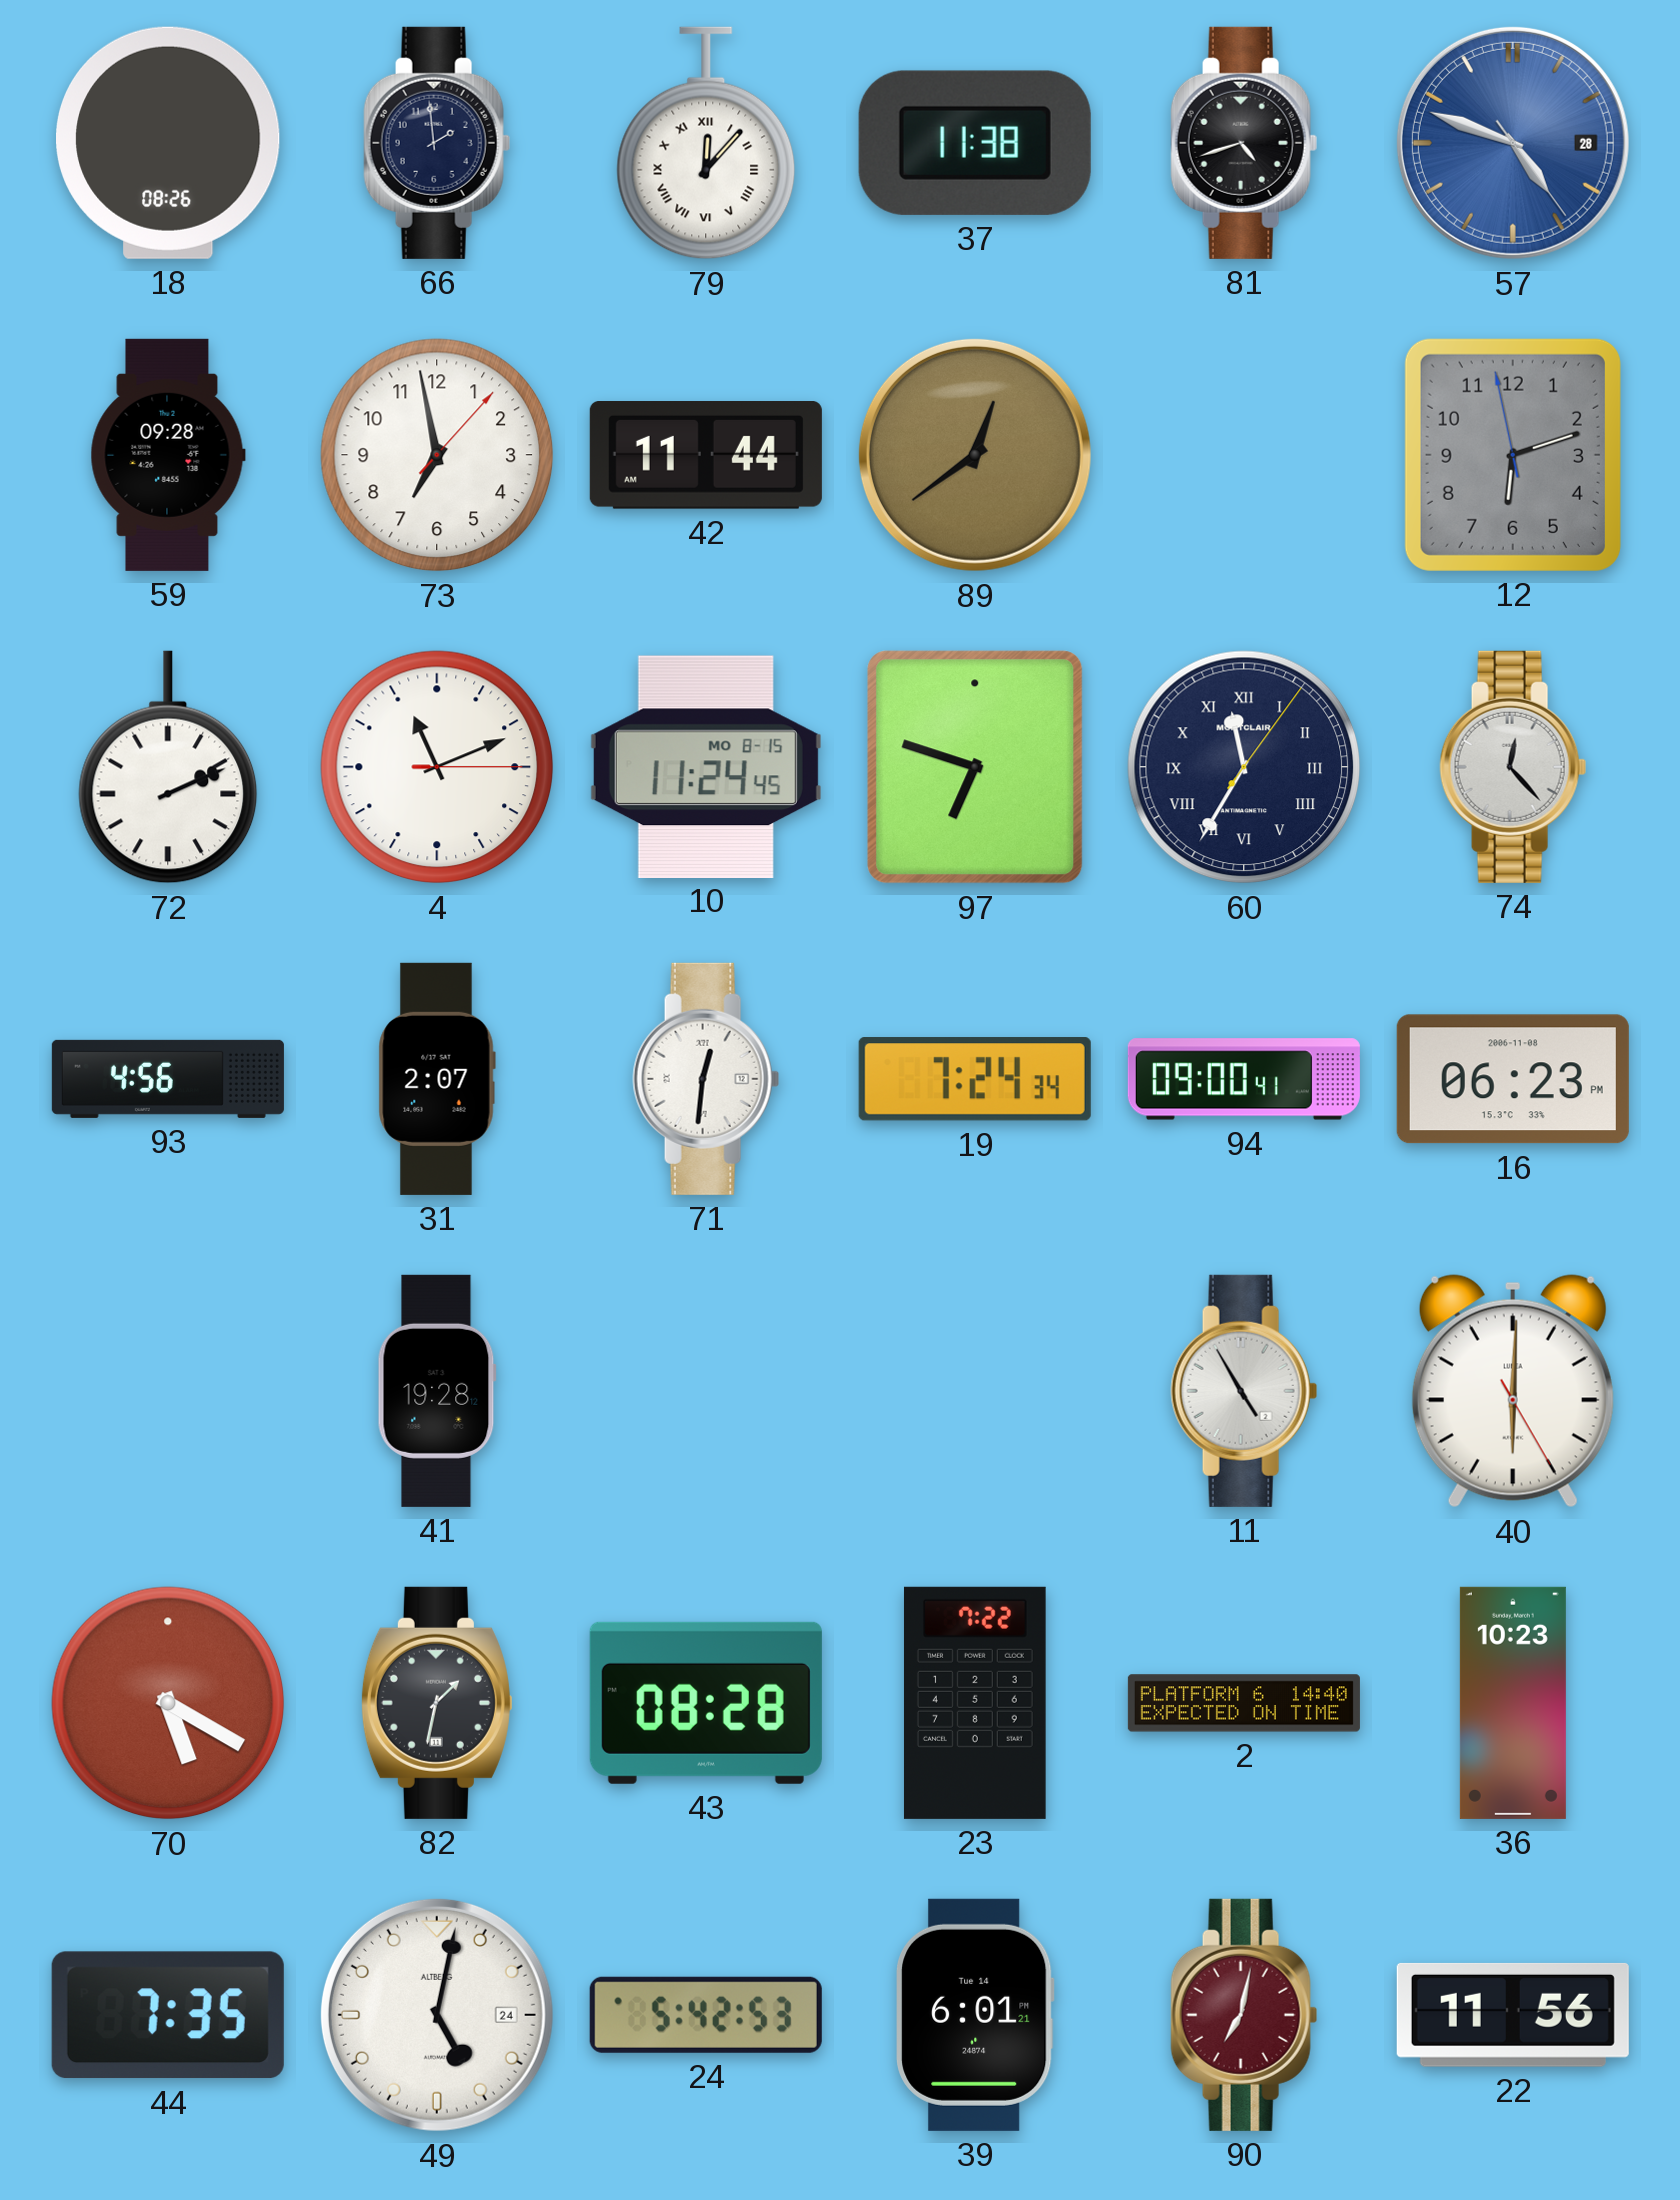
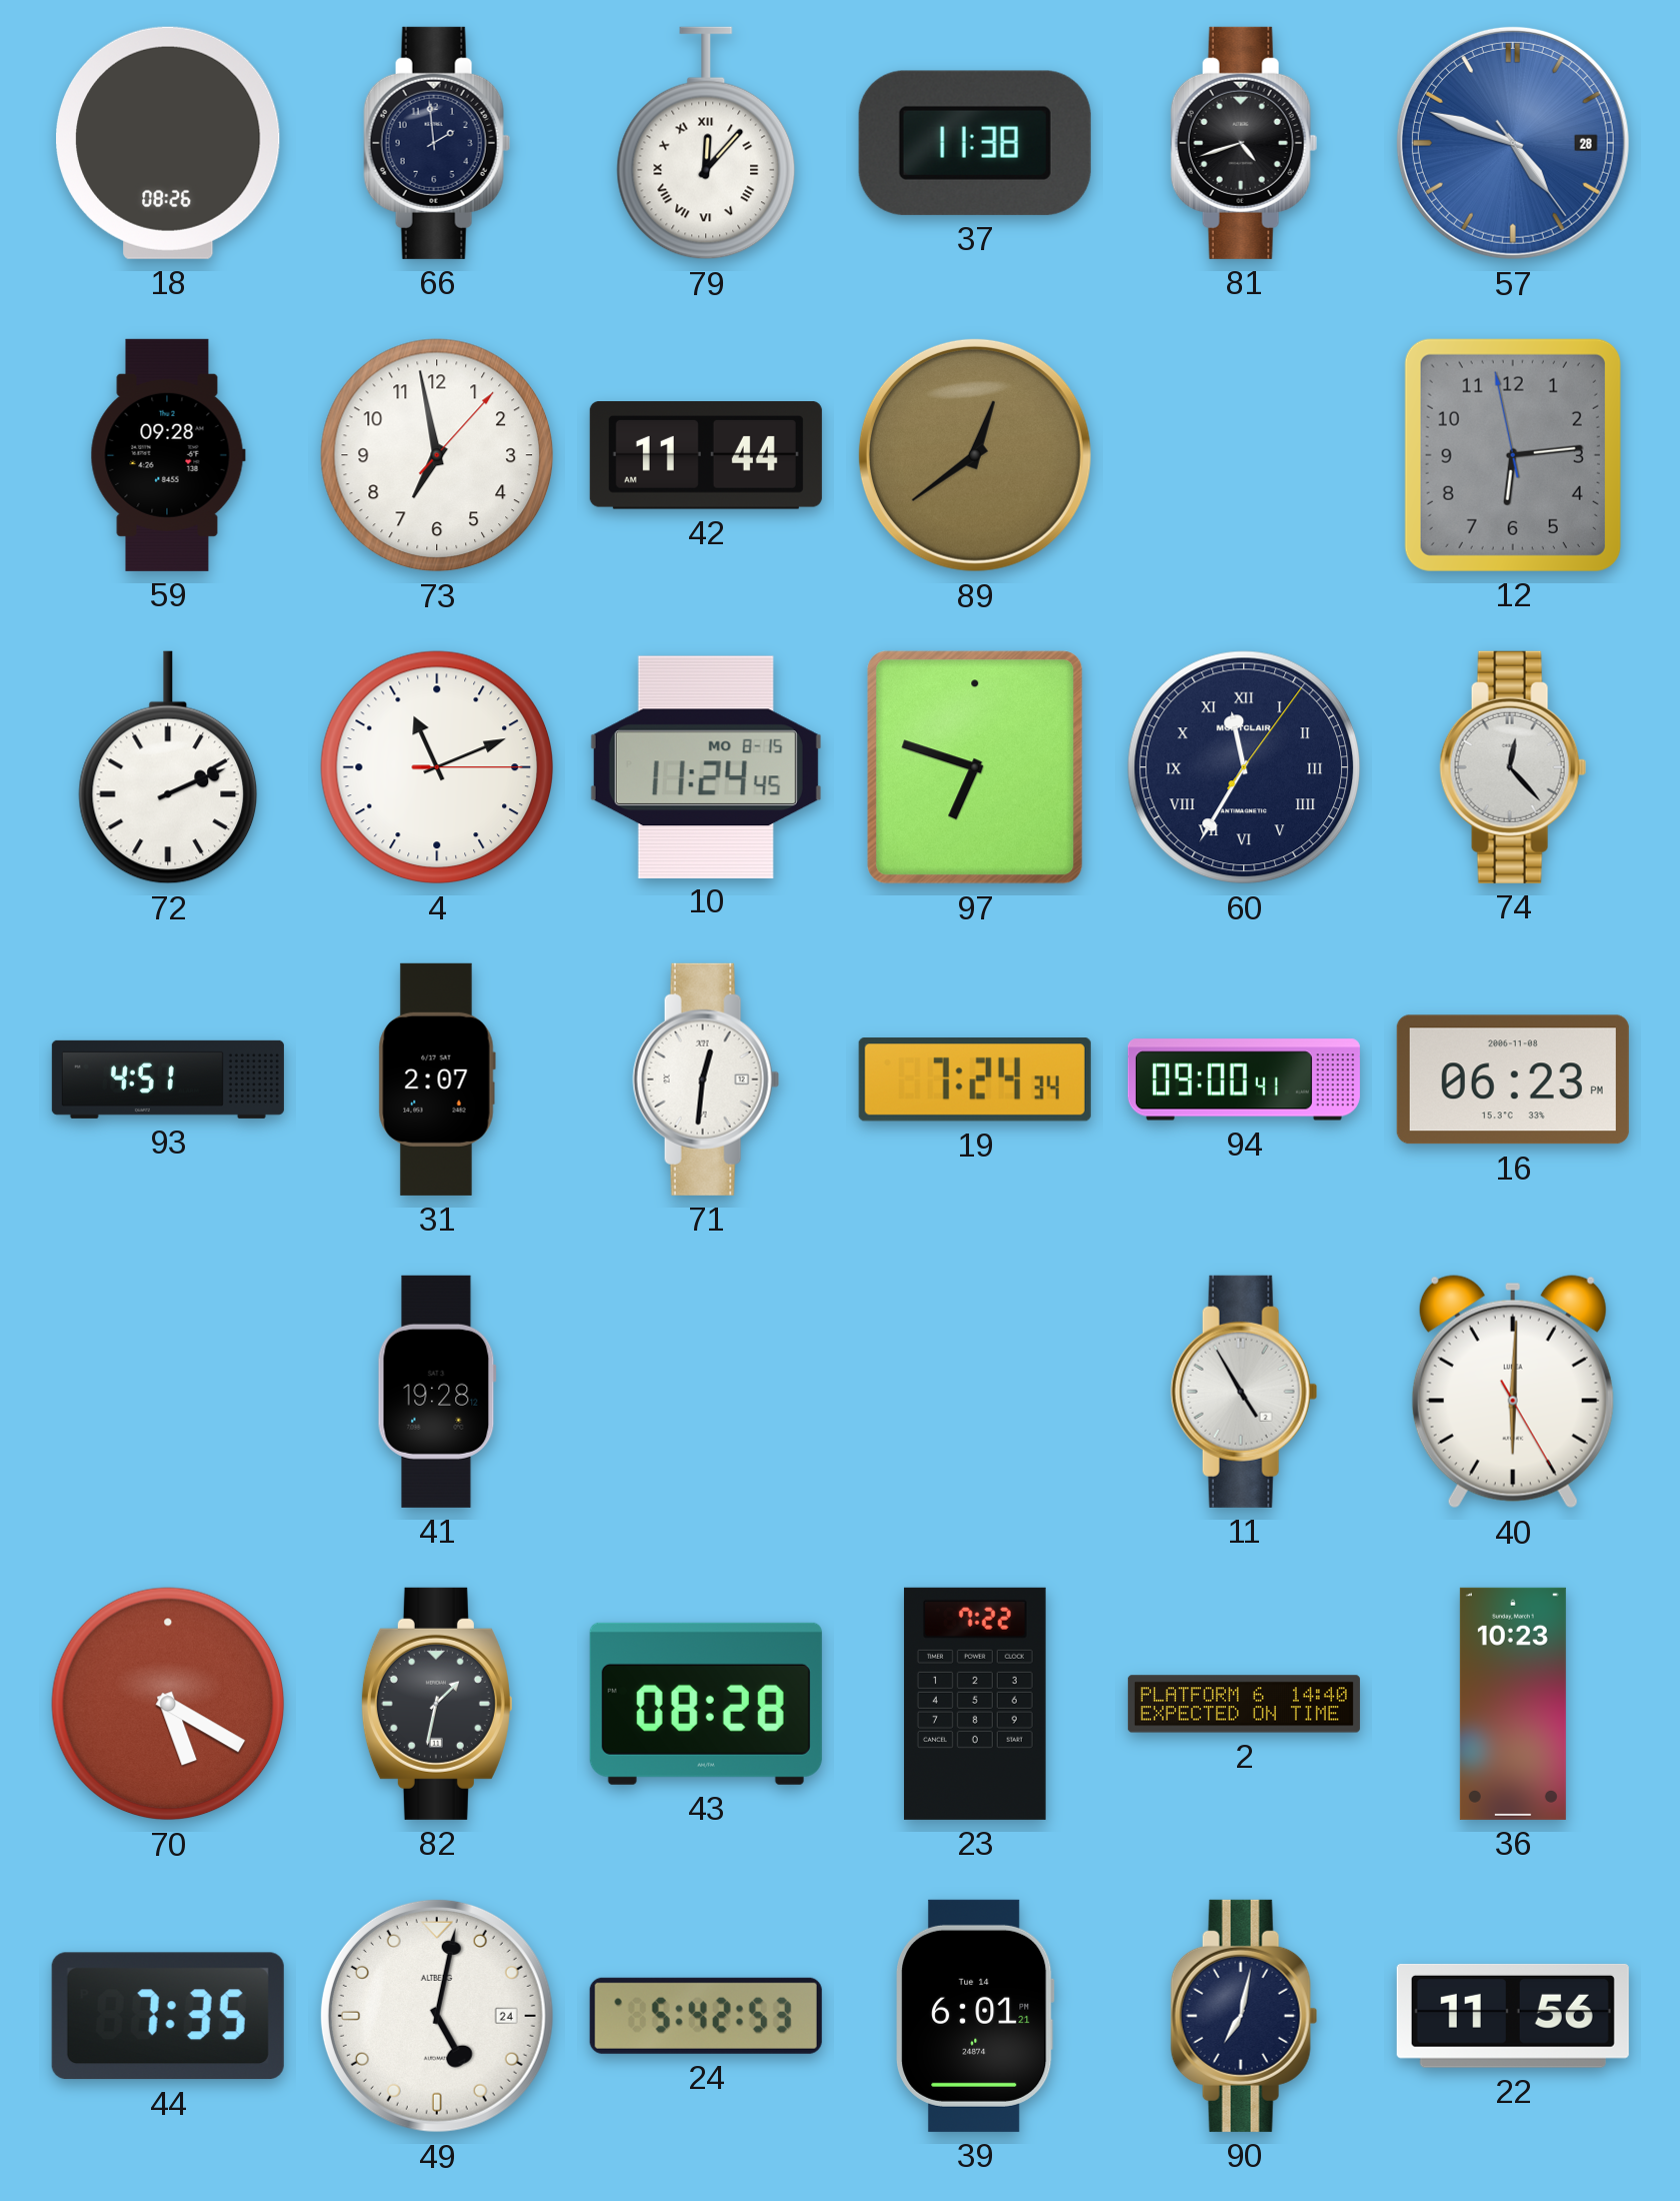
12: 6:11 -> 6:13
93: 4:56 -> 4:51
90 dial: burgundy -> navy
